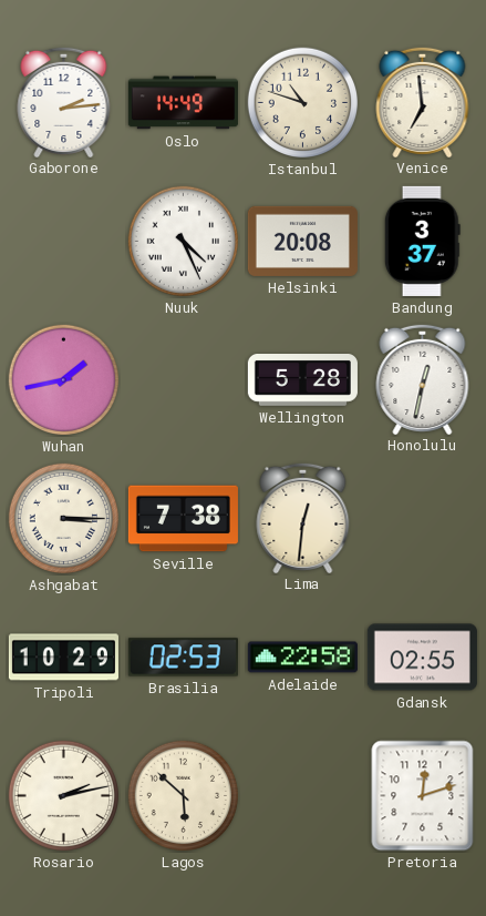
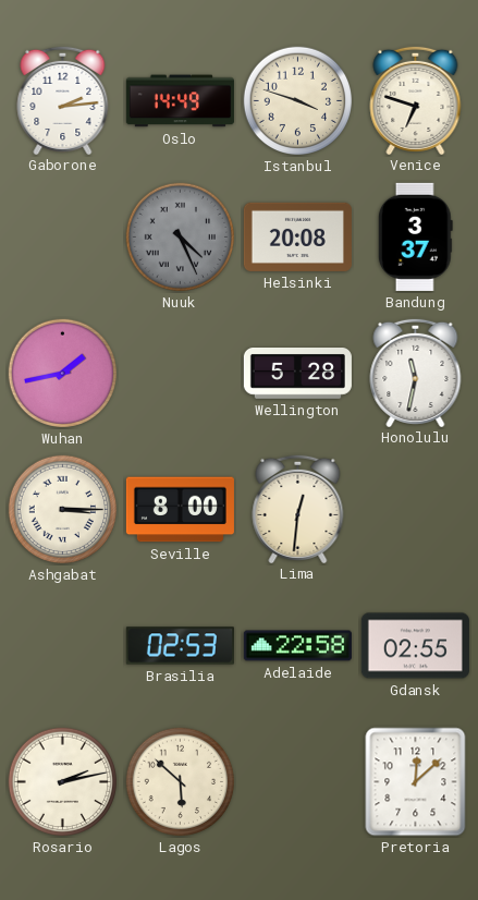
Istanbul: 10:48 -> 3:48
Venice: 6:59 -> 6:48
Nuuk dial: white -> grey
Honolulu: 12:32 -> 11:32
Seville: 7:38 -> 8:00
Tripoli: 10:29 -> none
Pretoria: 12:12 -> 12:08
